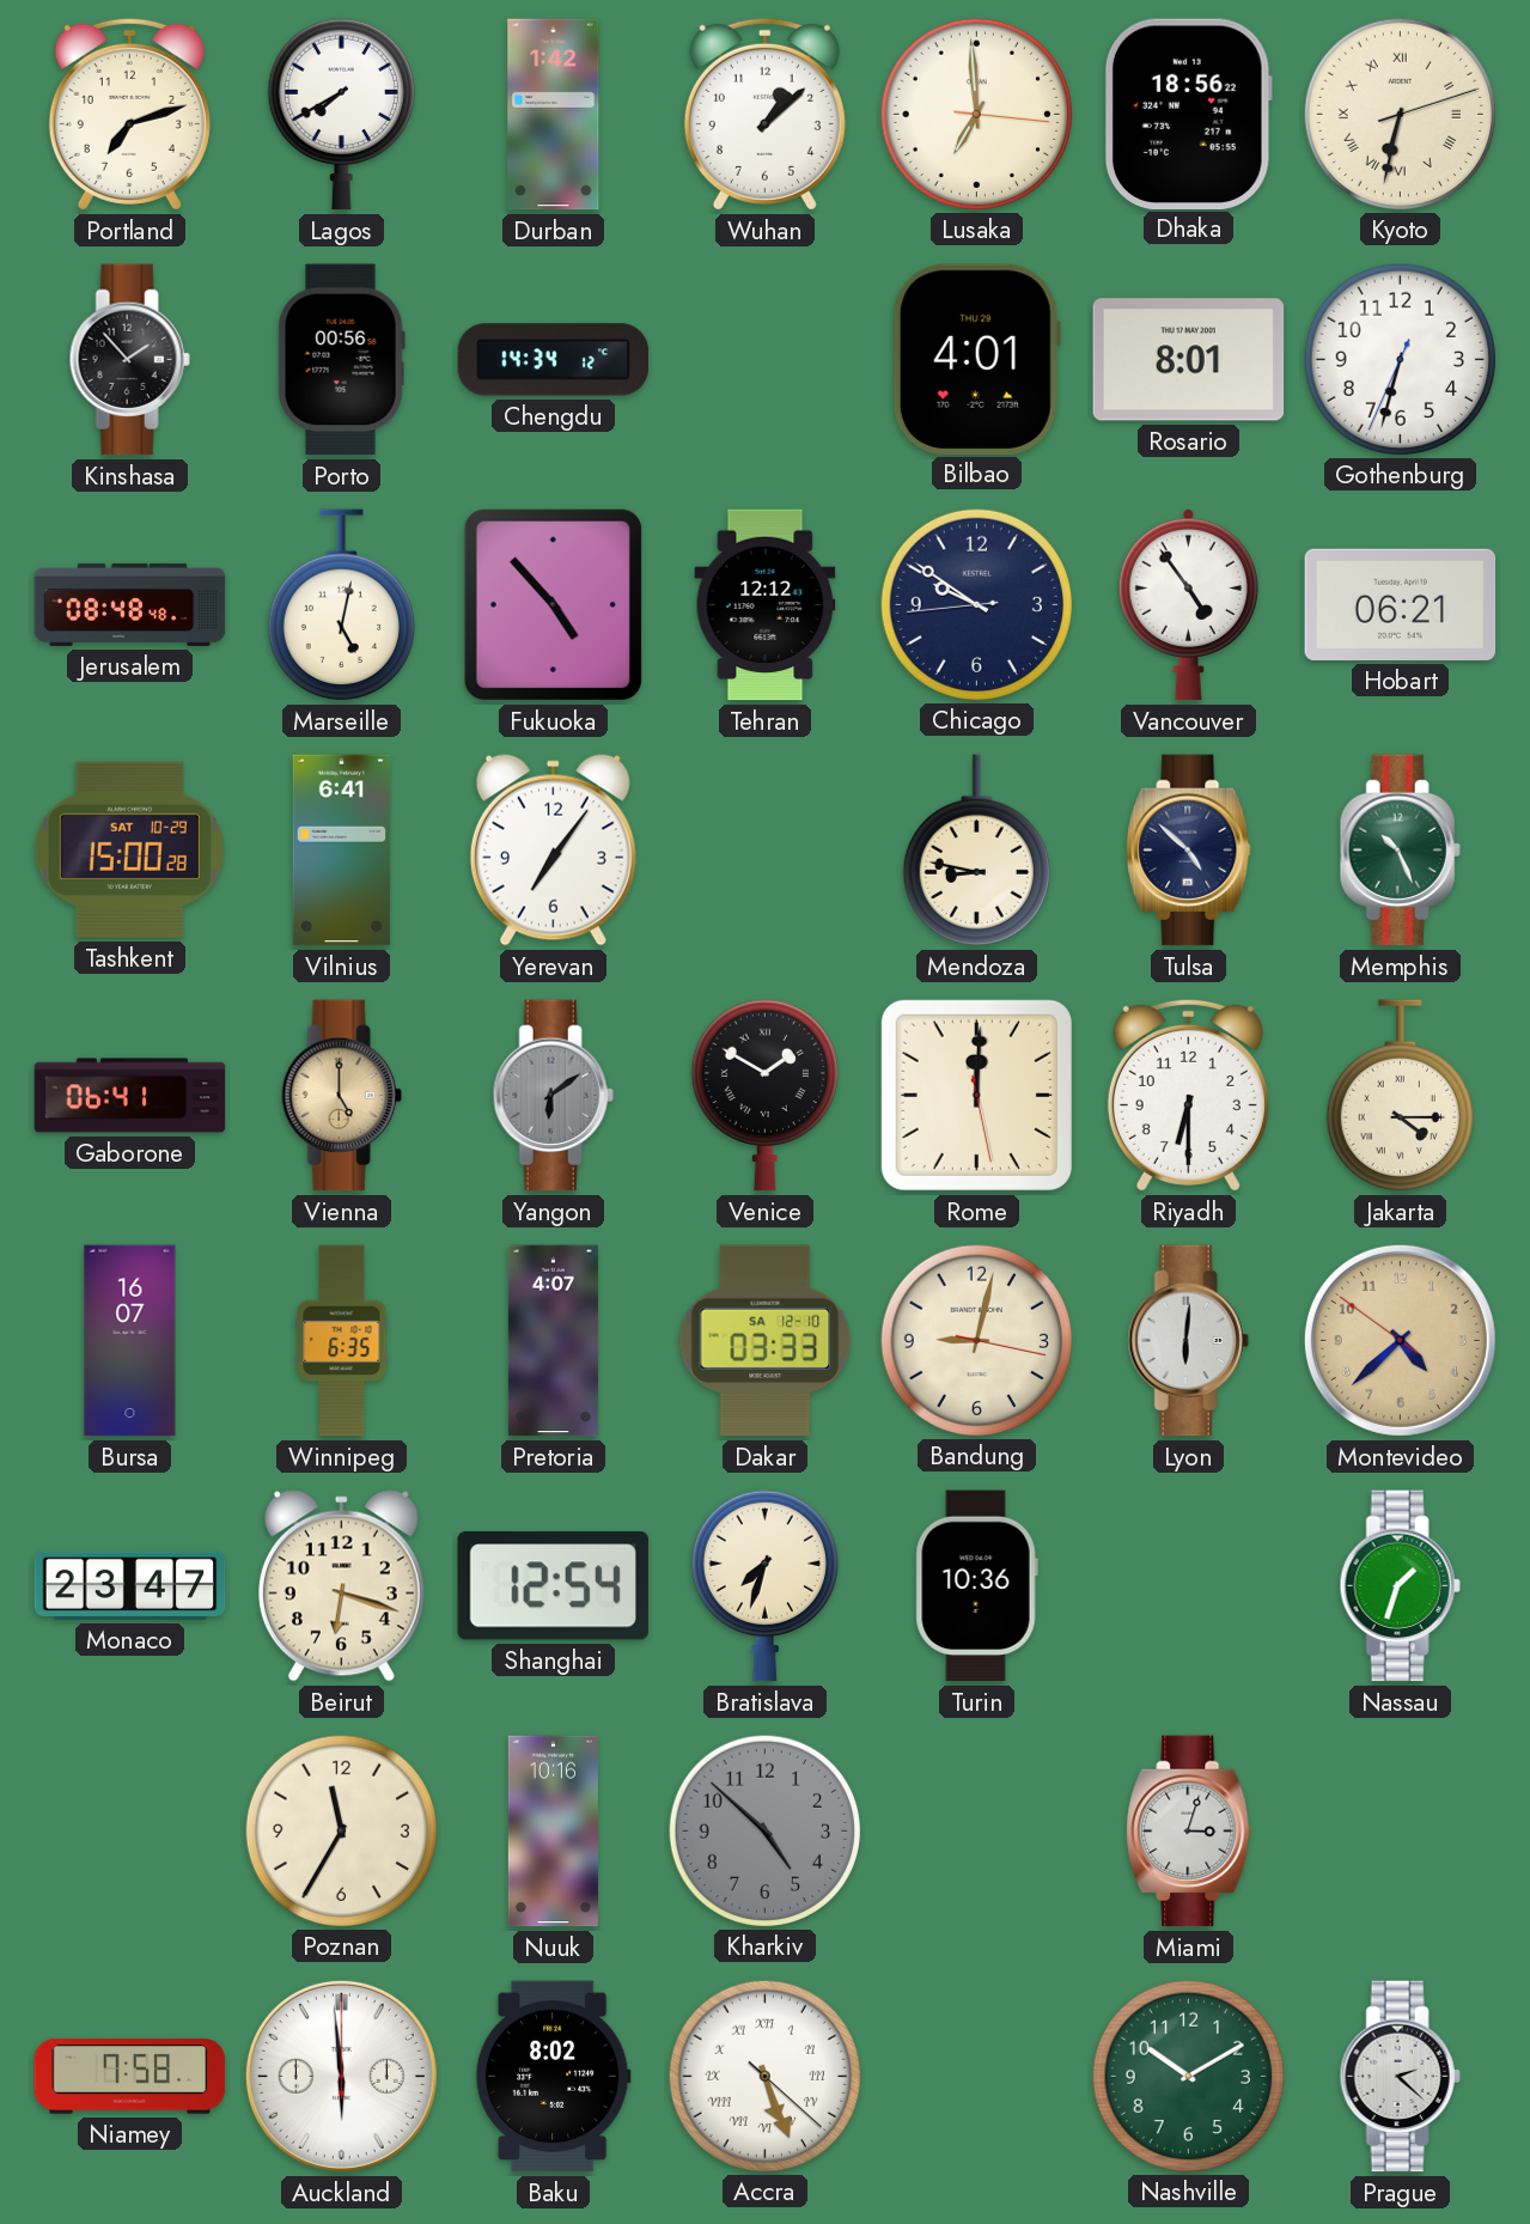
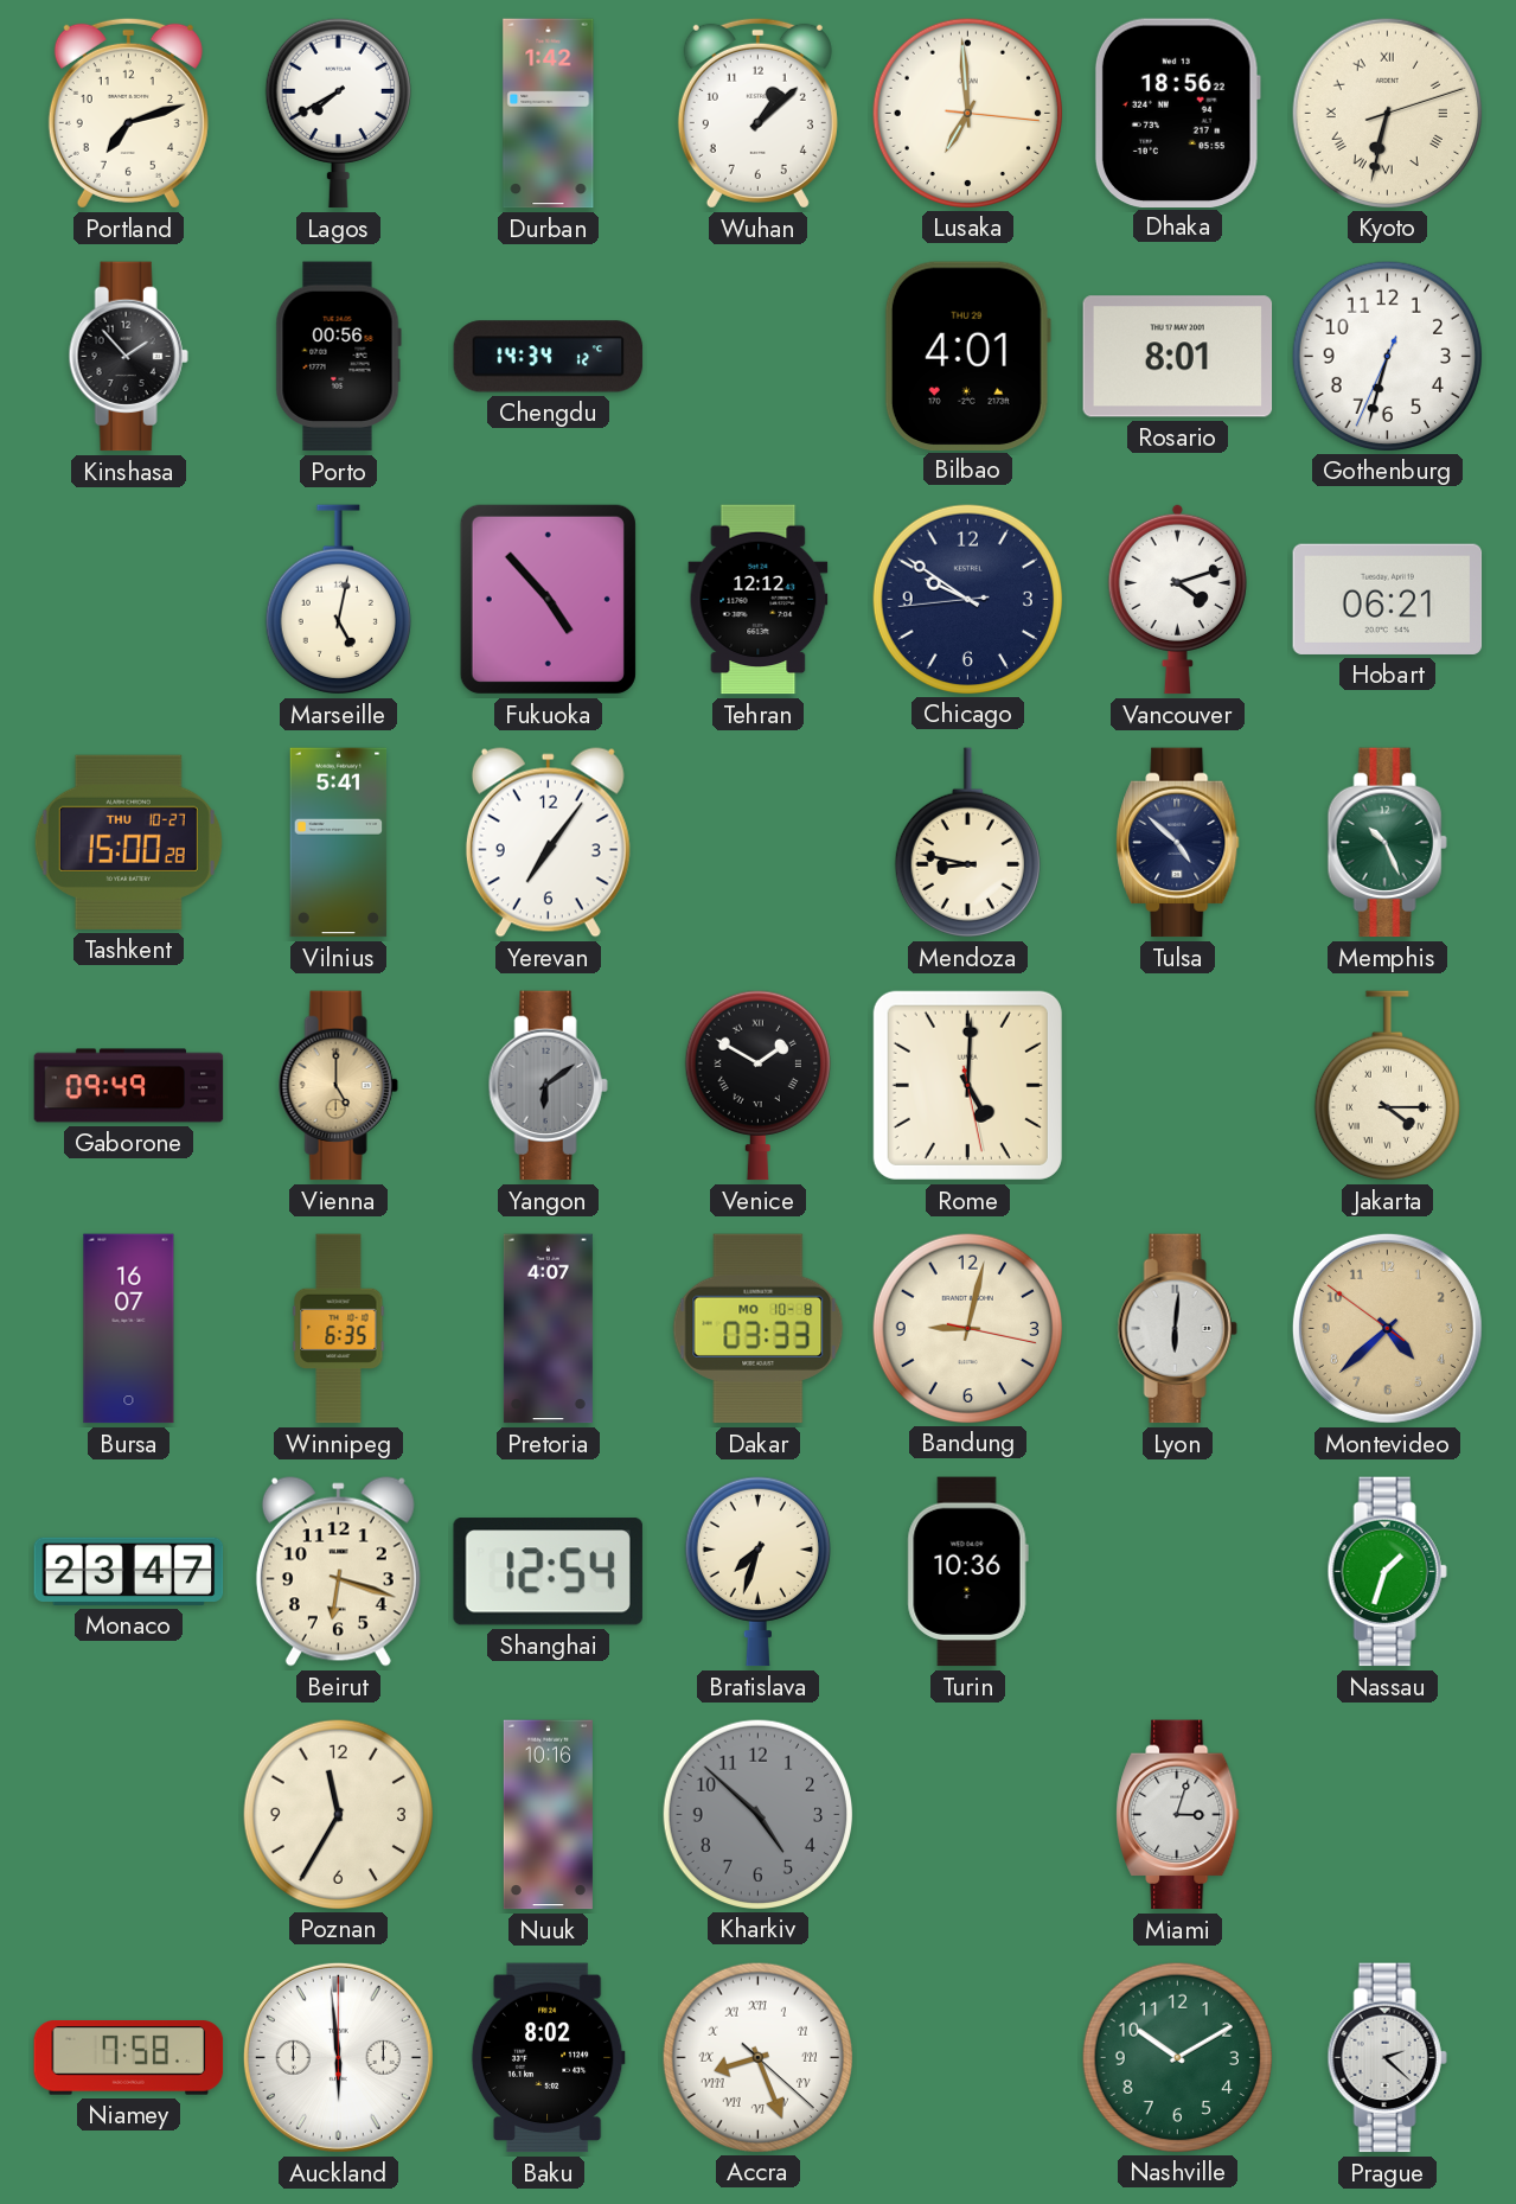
Jerusalem: 08:48 -> none
Vancouver: 4:54 -> 4:12
Tashkent date: SAT 10-29 -> THU 10-27
Vilnius: 6:41 -> 5:41
Gaborone: 06:41 -> 09:49
Rome: 12:00 -> 5:00
Riyadh: 6:30 -> none
Dakar date: SA 12-10 -> MO 10-8
Accra: 5:26 -> 8:26
